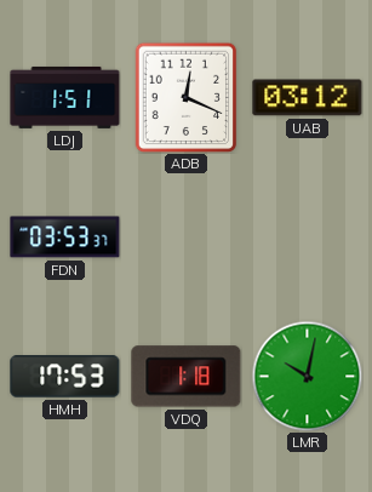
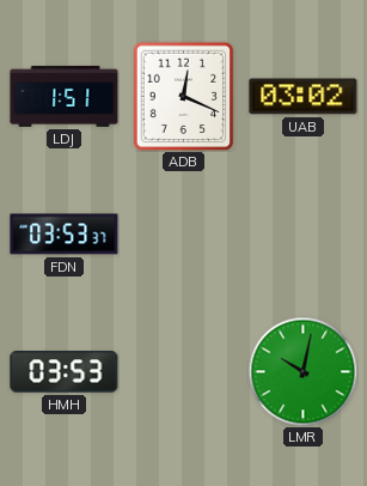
UAB: 03:12 -> 03:02
HMH: 17:53 -> 03:53
VDQ: 1:18 -> none
